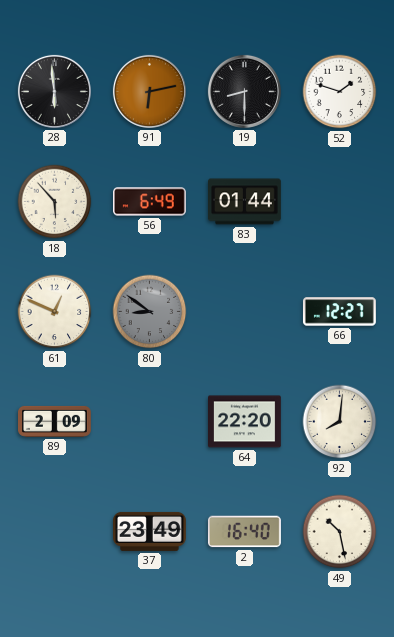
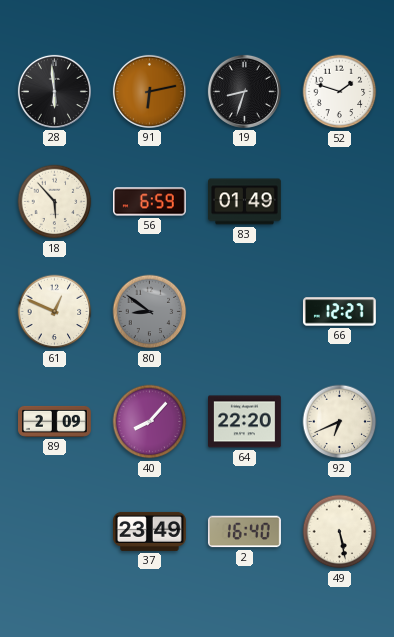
19: 8:30 -> 8:33
56: 6:49 -> 6:59
83: 01:44 -> 01:49
40: none -> 8:07
92: 8:01 -> 6:41
49: 10:28 -> 5:28
